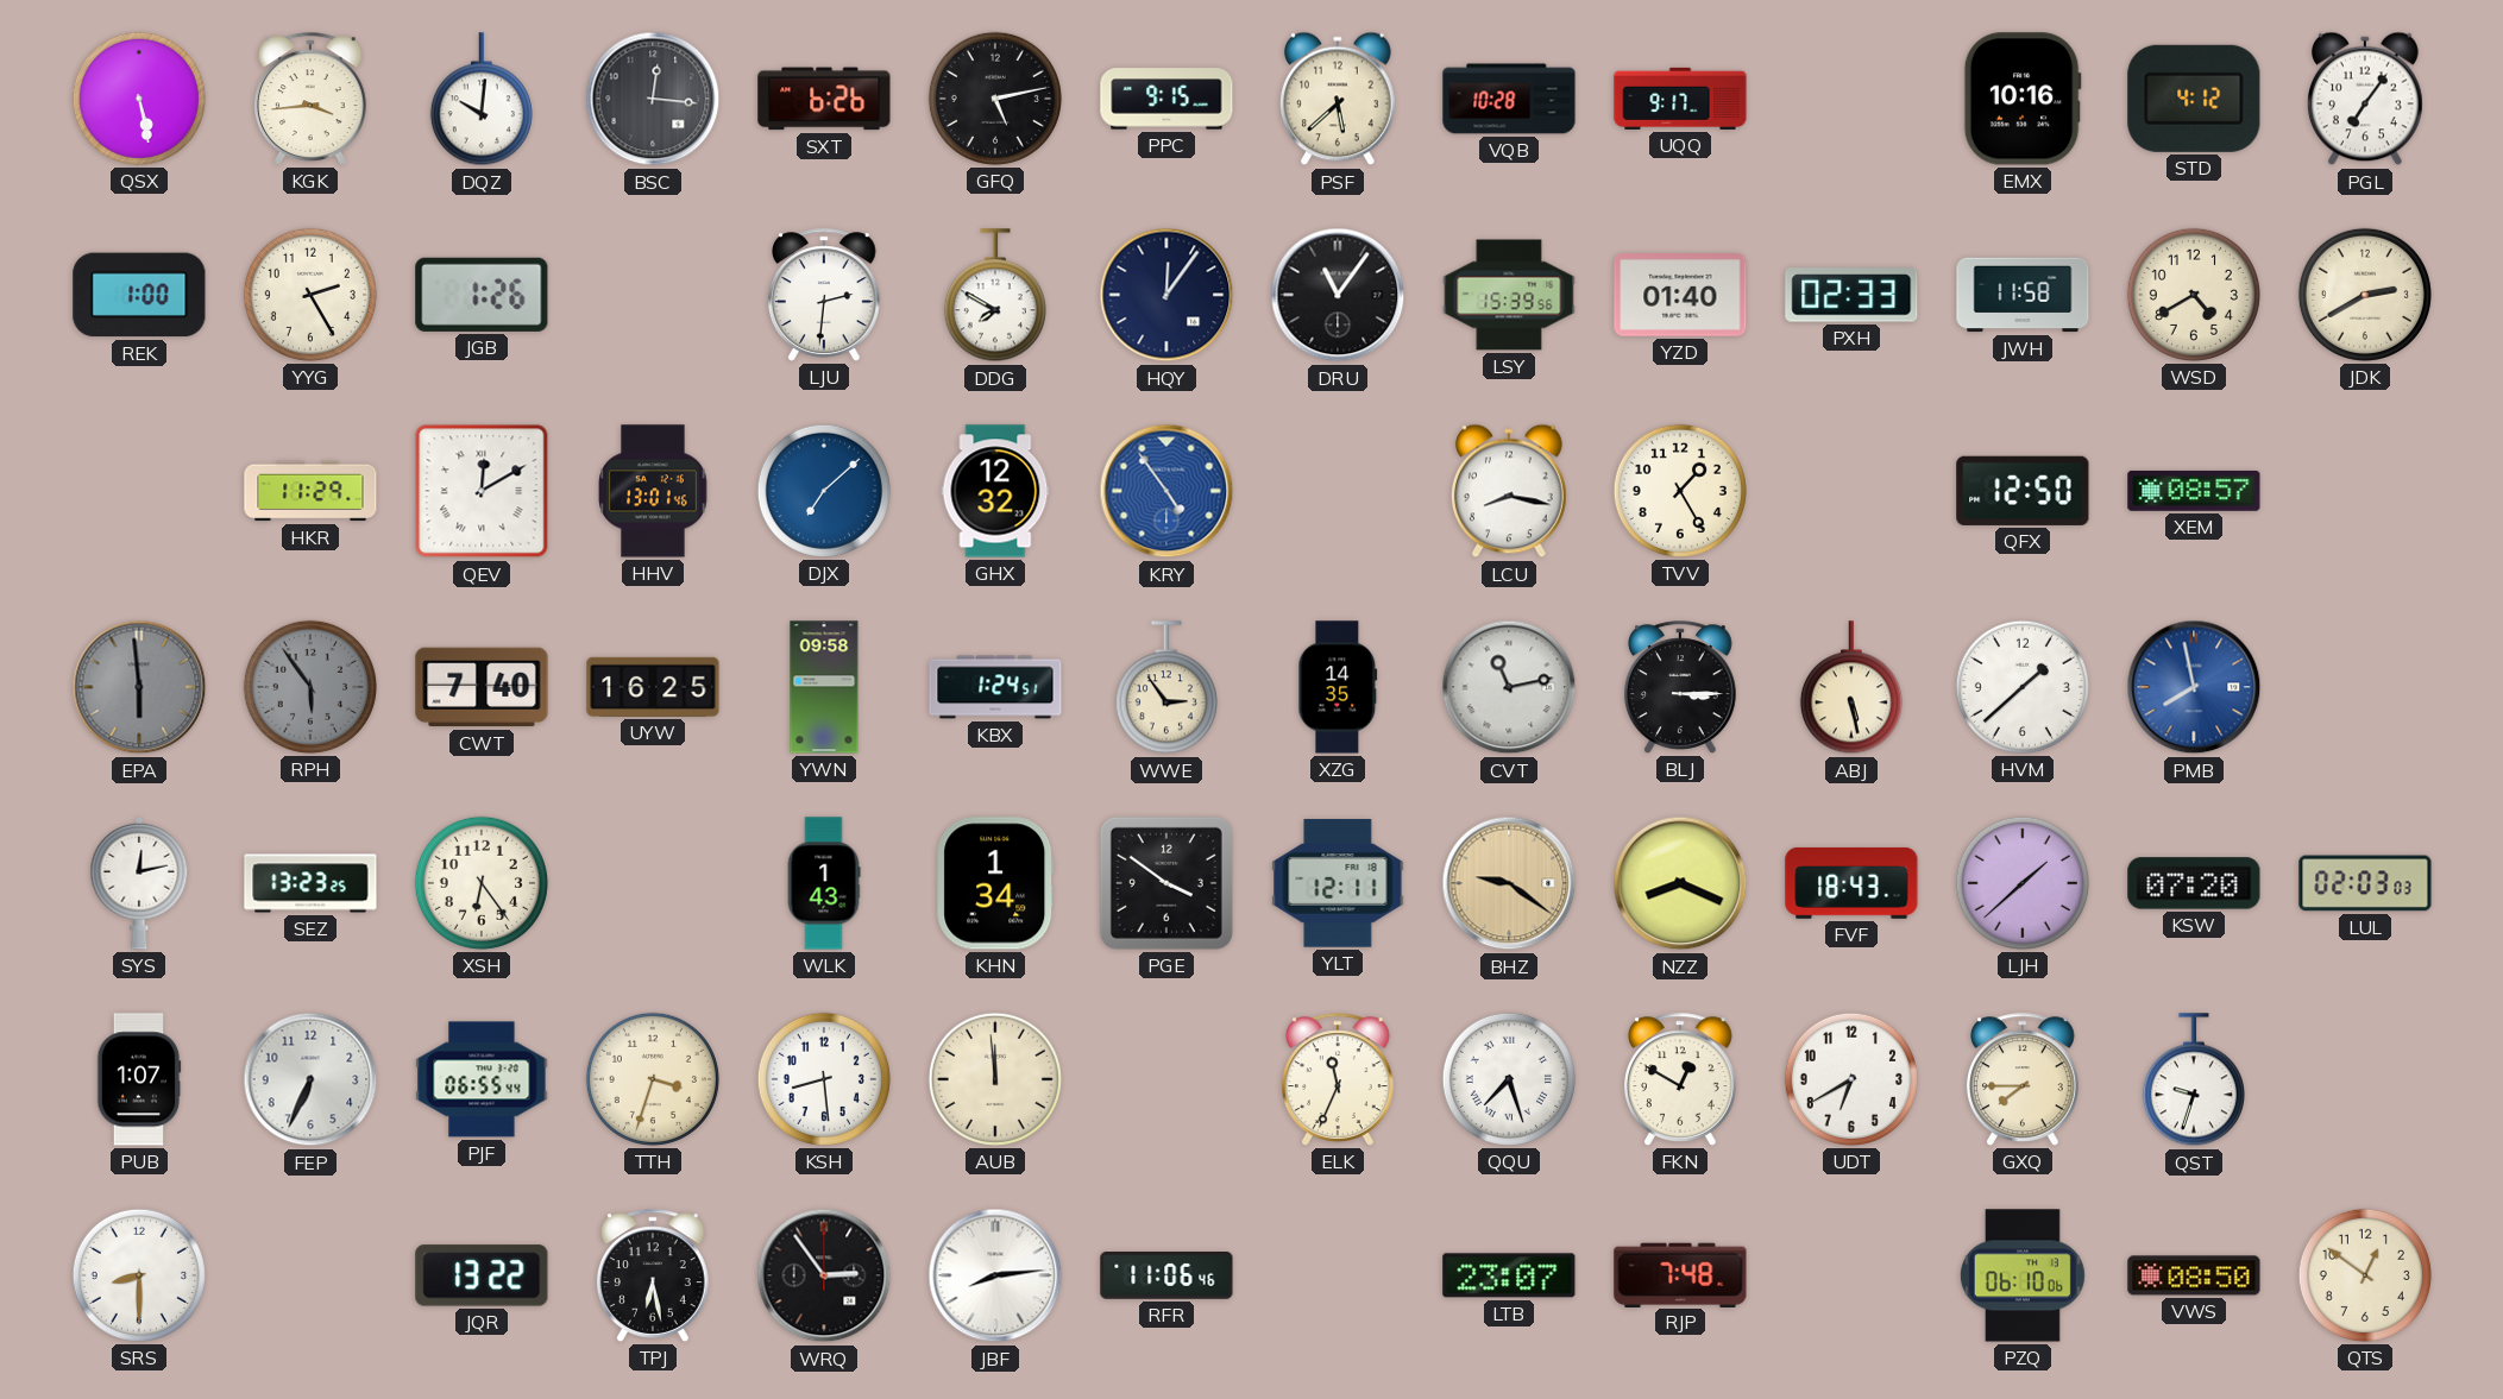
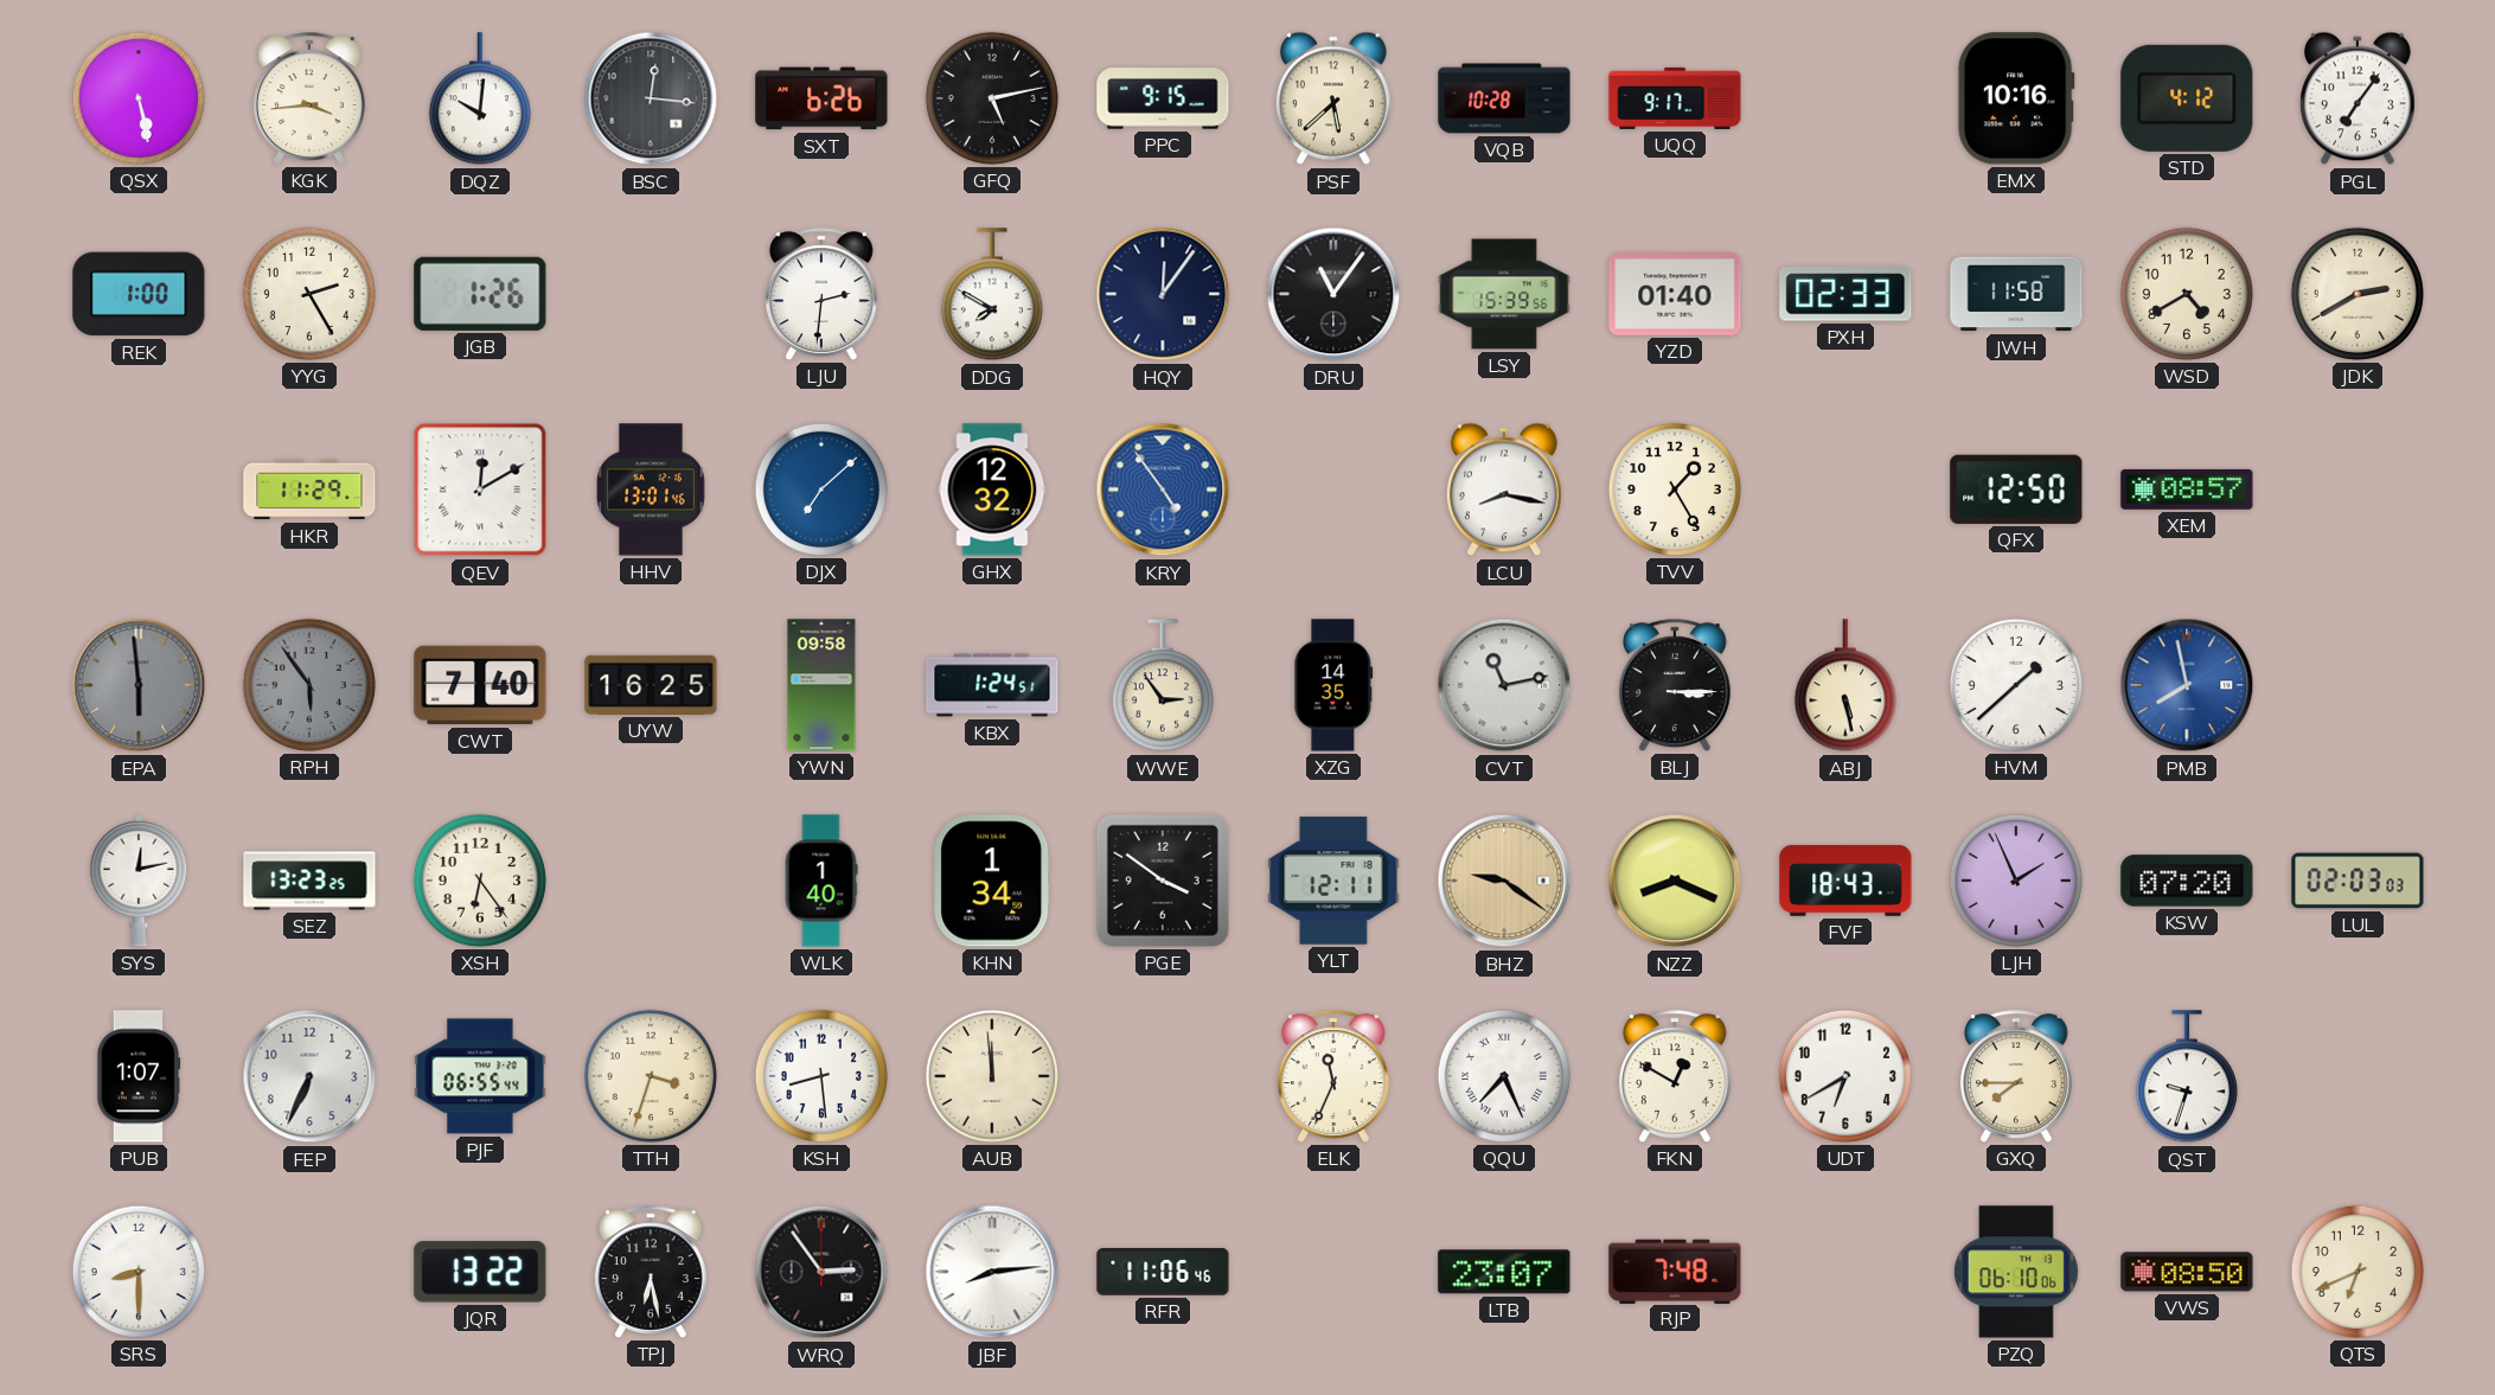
WLK: 1:43 -> 1:40
LJH: 1:38 -> 1:56
QQU: 7:27 -> 7:26
QTS: 12:51 -> 6:41
